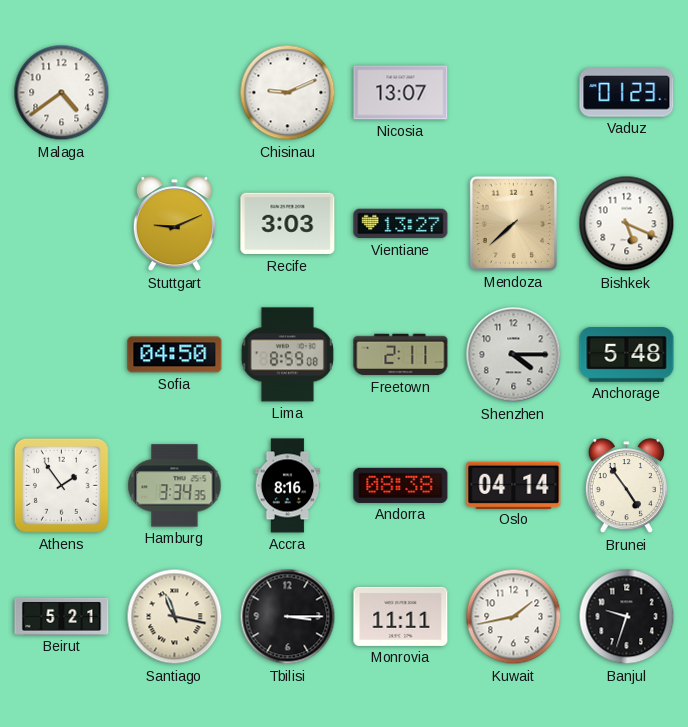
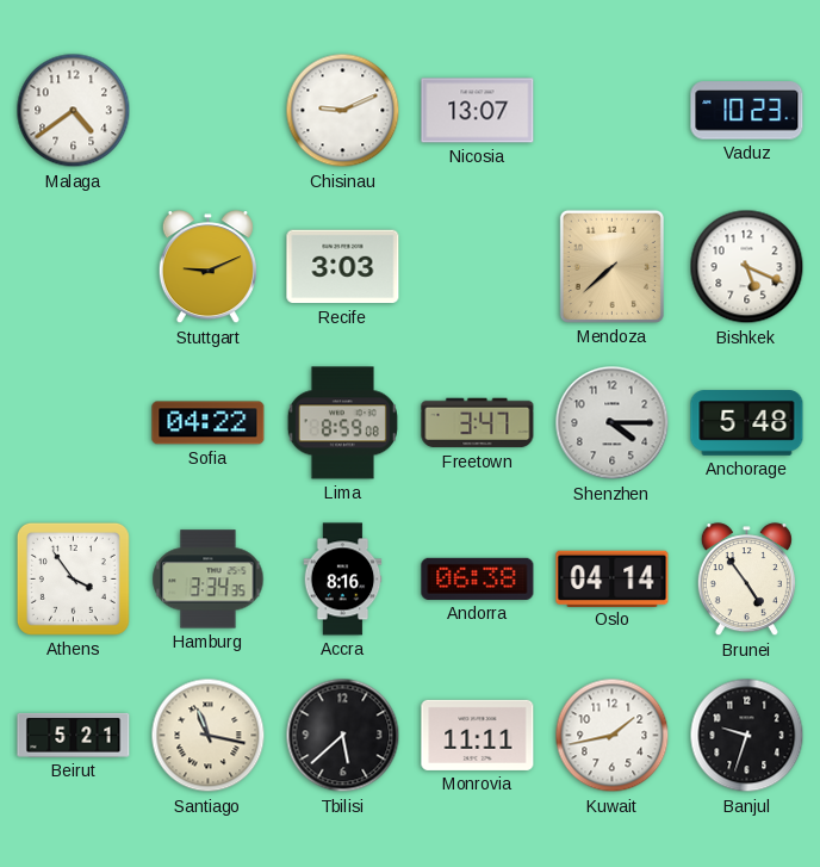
Vaduz: 01:23 -> 10:23
Vientiane: 13:27 -> none
Sofia: 04:50 -> 04:22
Freetown: 2:11 -> 3:47
Athens: 1:54 -> 3:54
Andorra: 08:38 -> 06:38
Tbilisi: 3:15 -> 5:38
